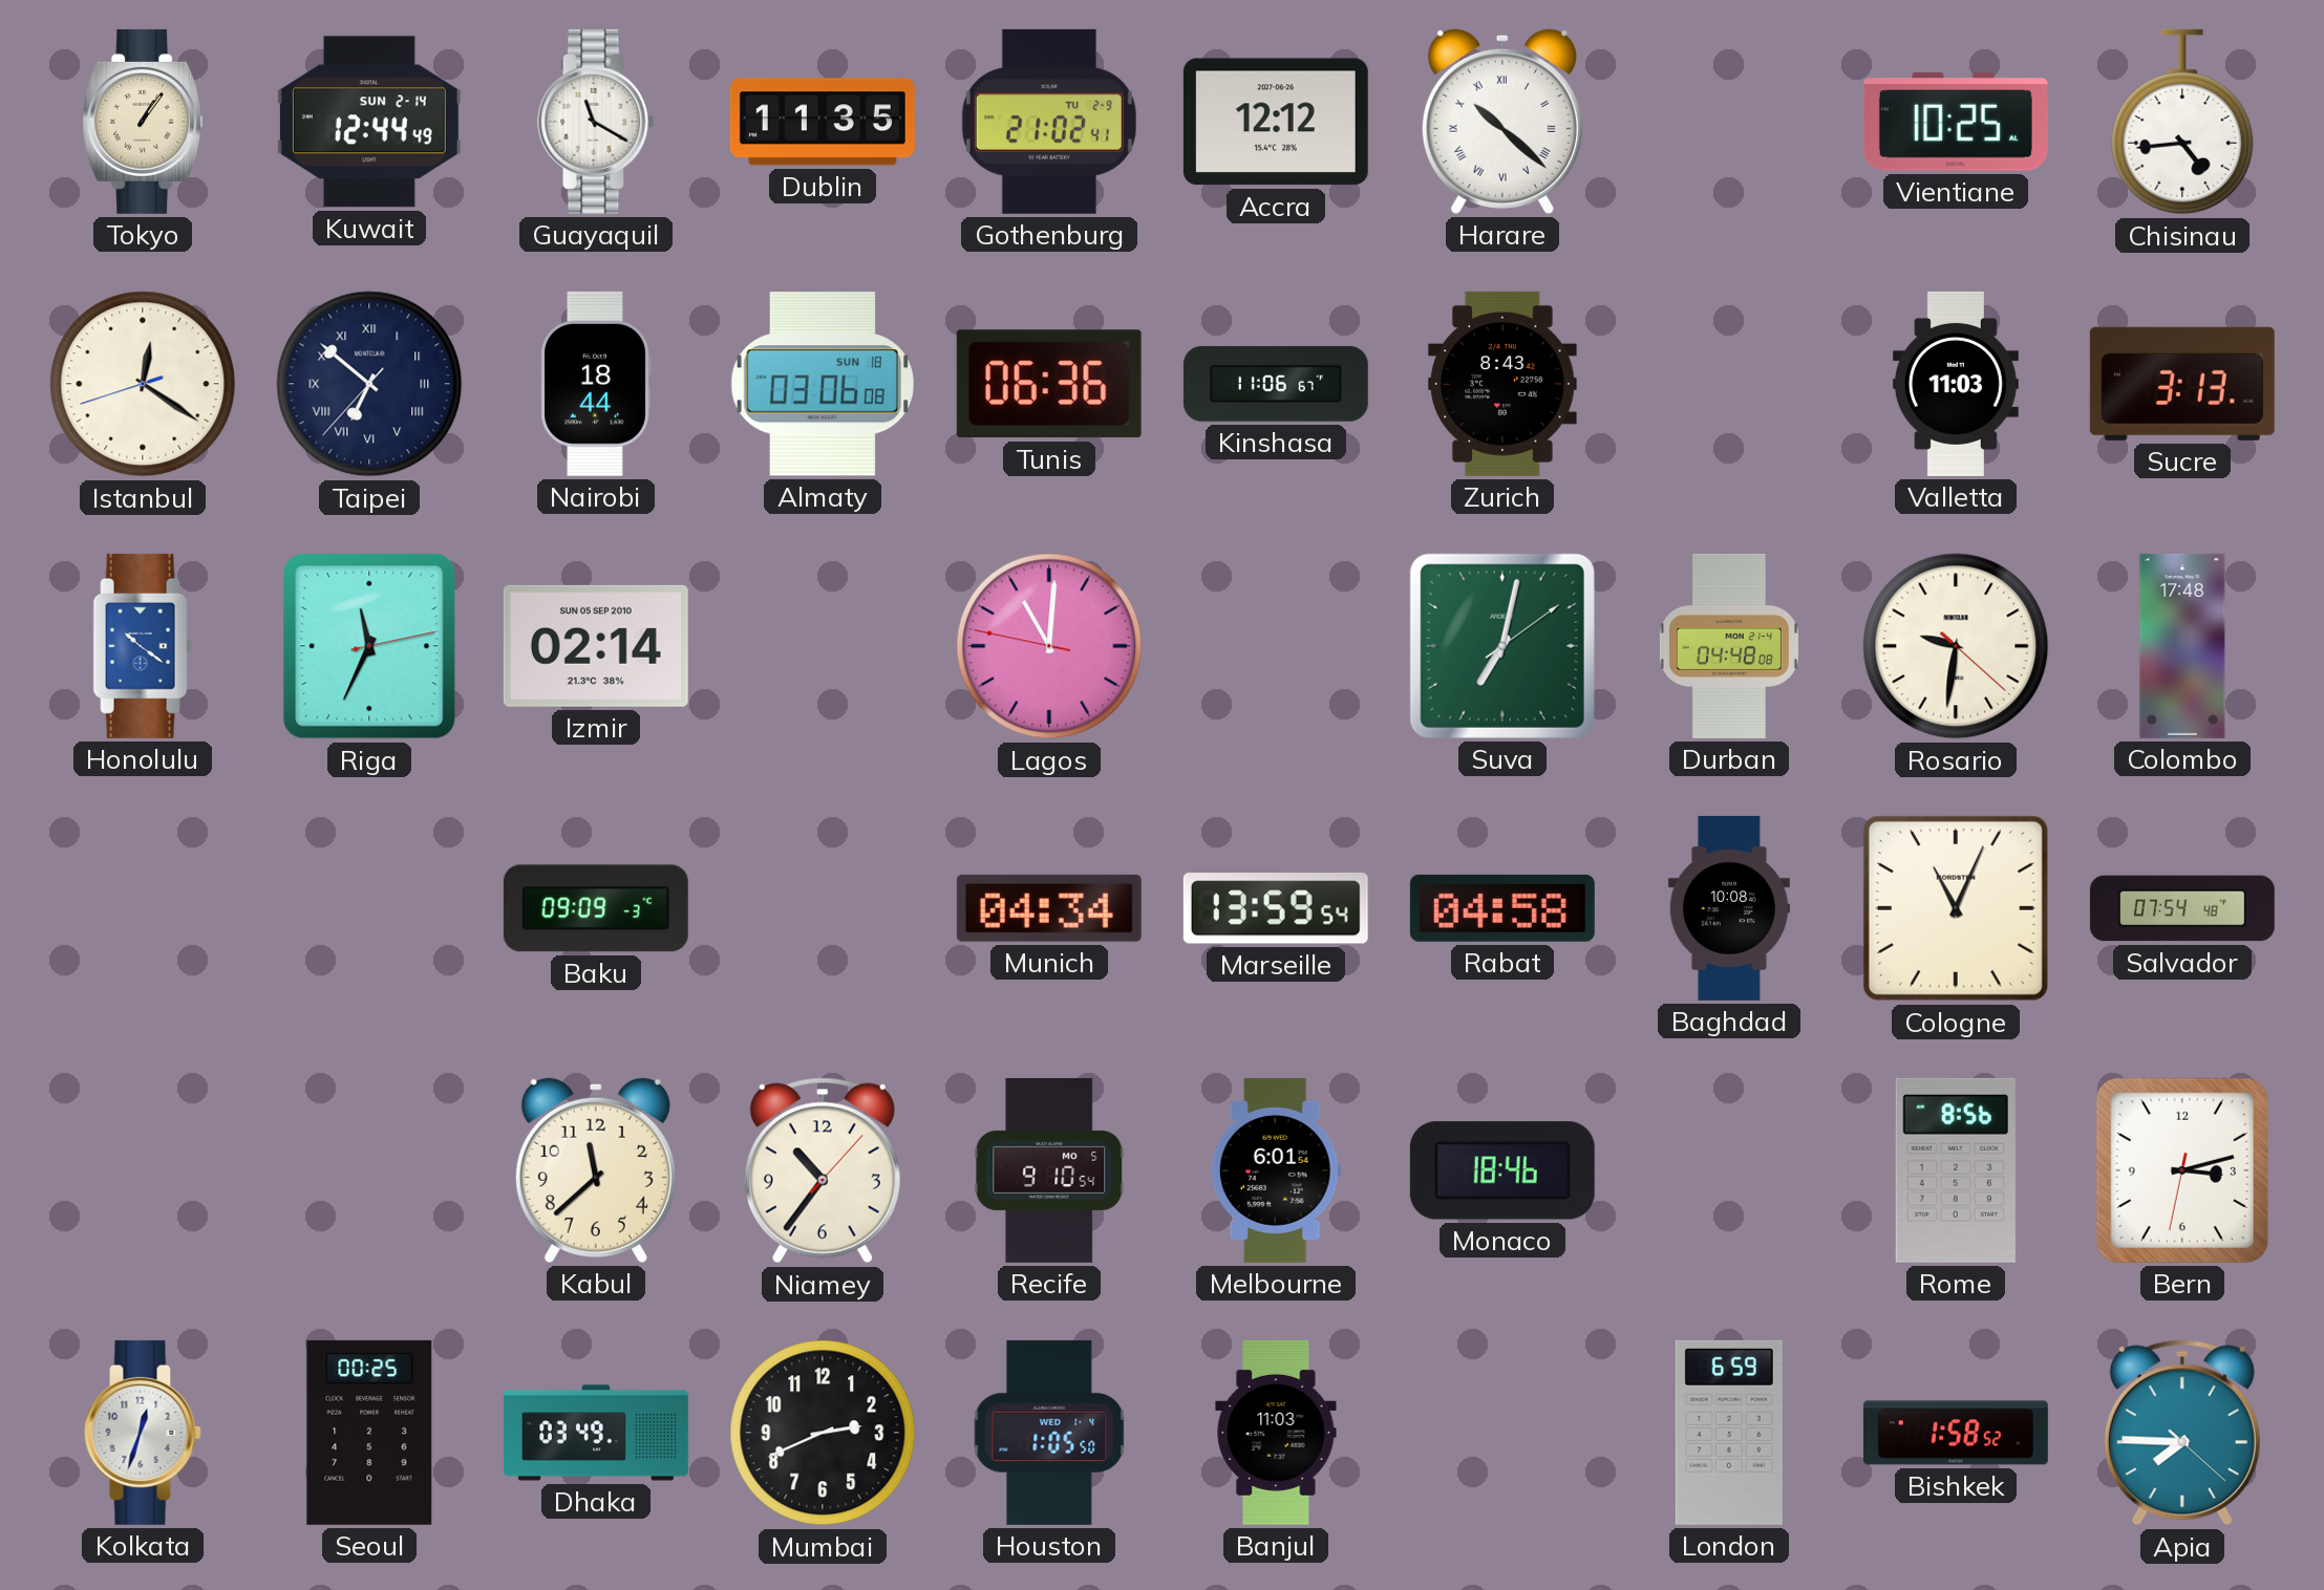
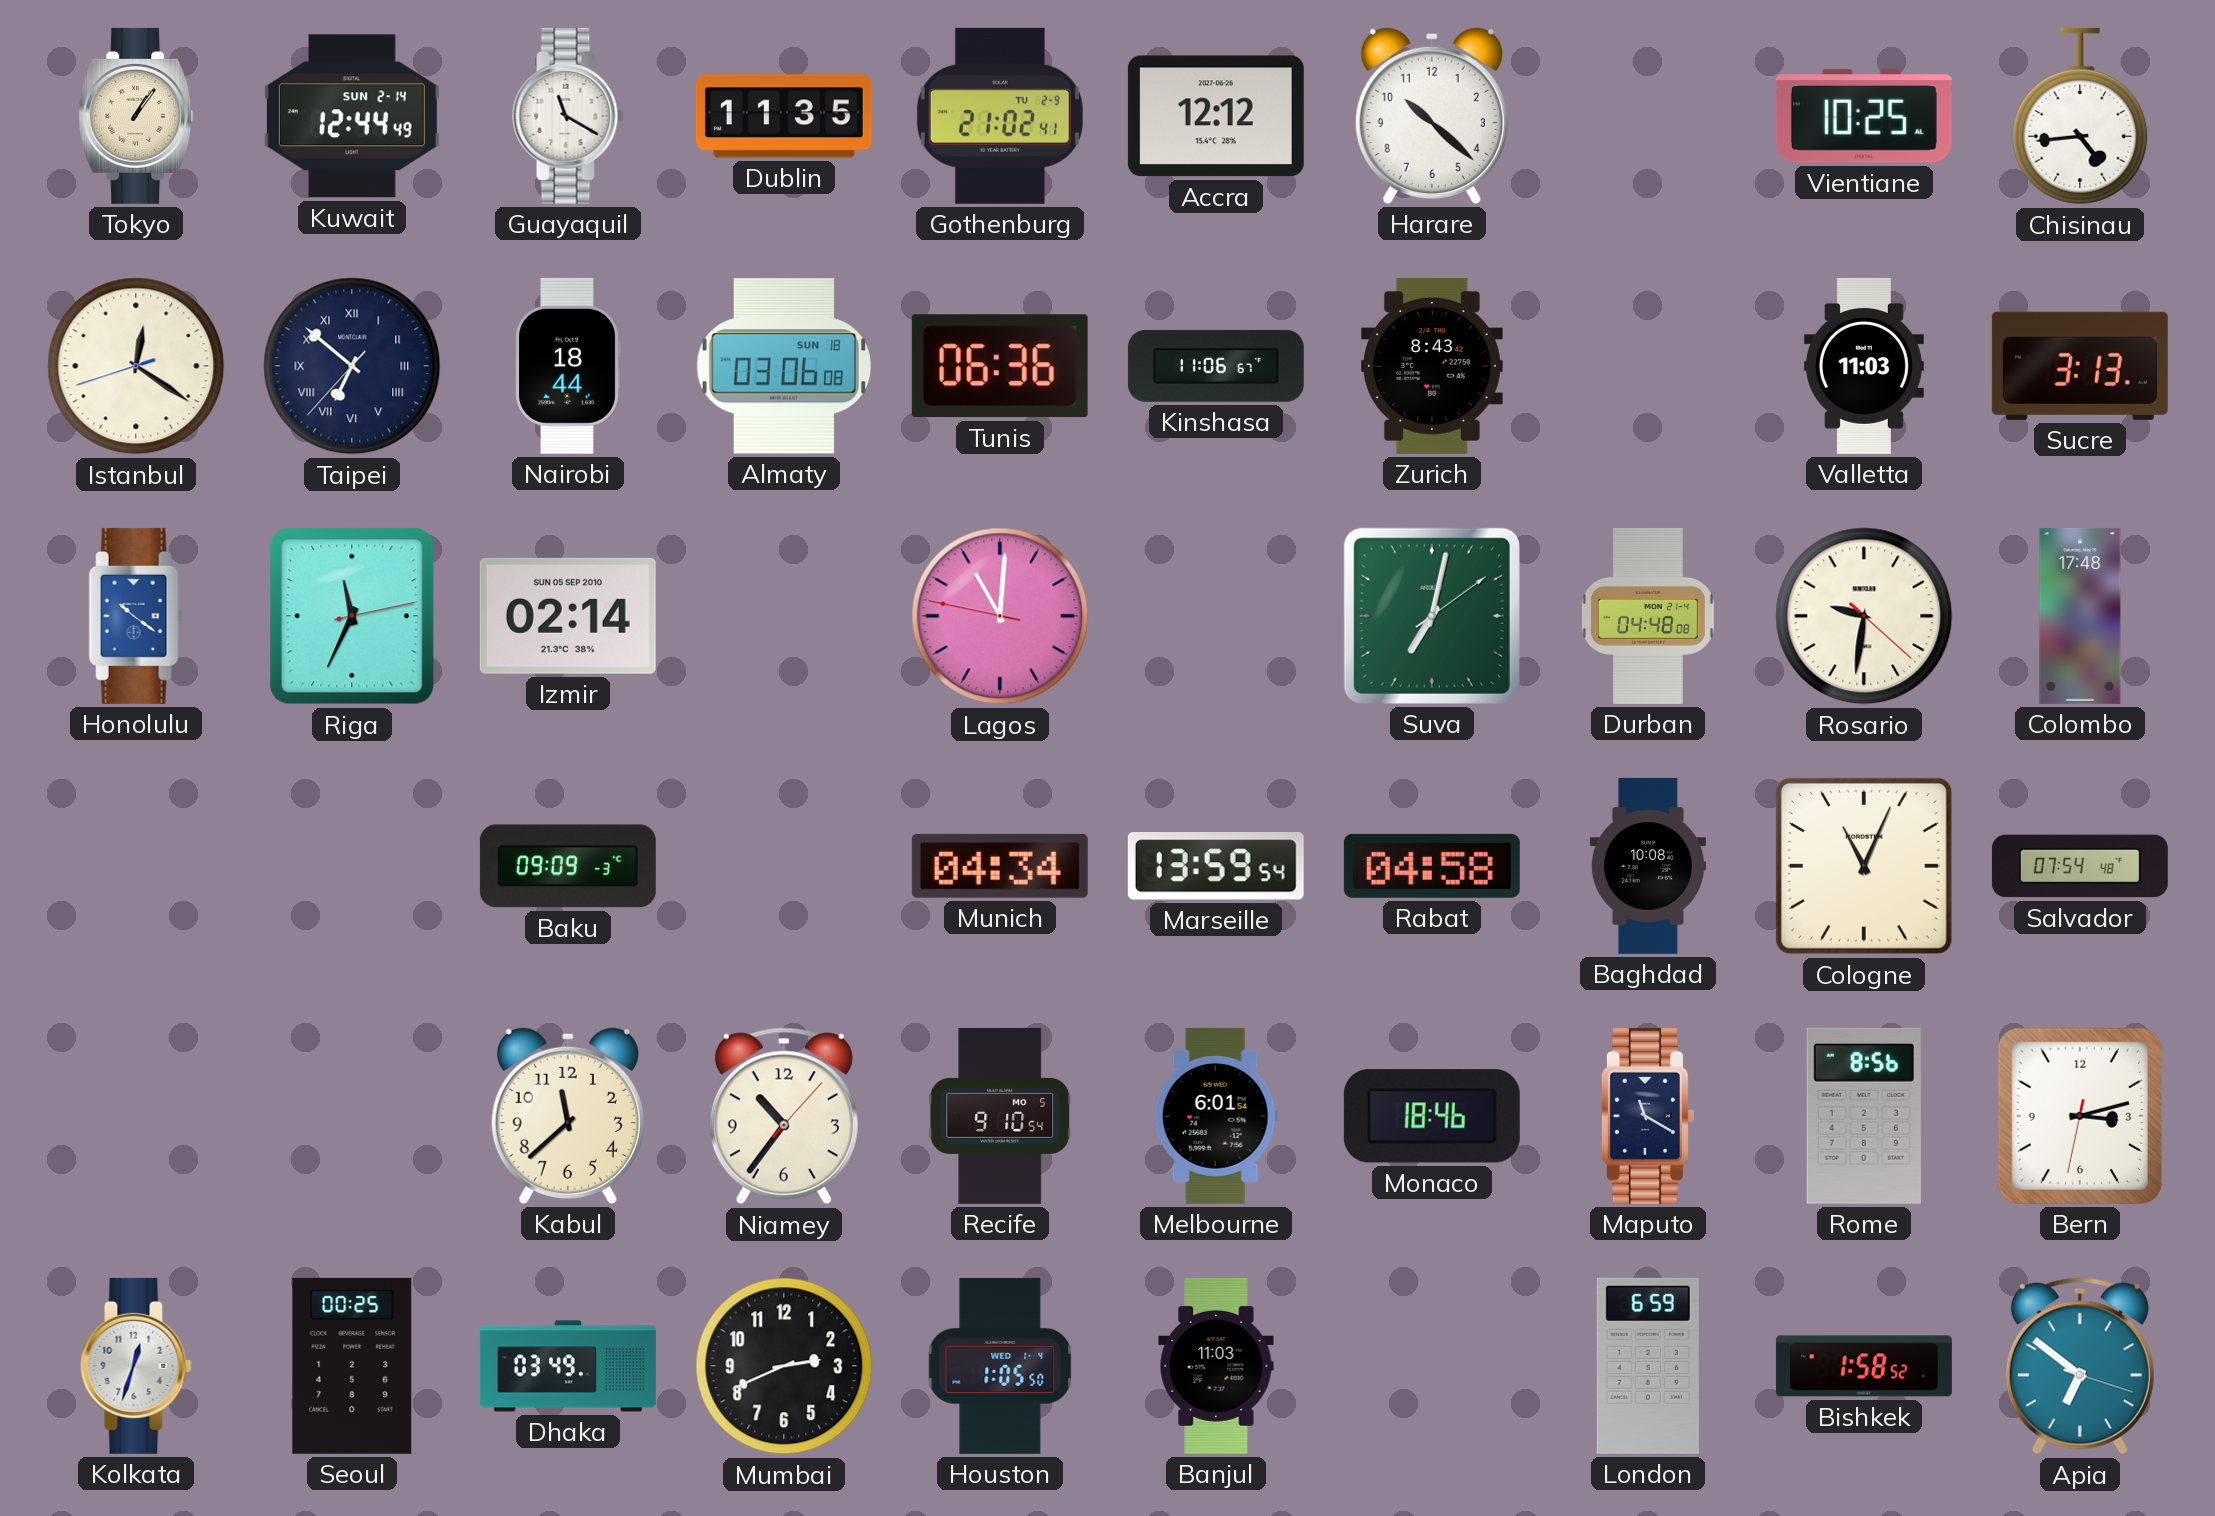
Harare numerals: Roman -> Arabic
Maputo: none -> 11:20
Apia: 7:45 -> 6:51
